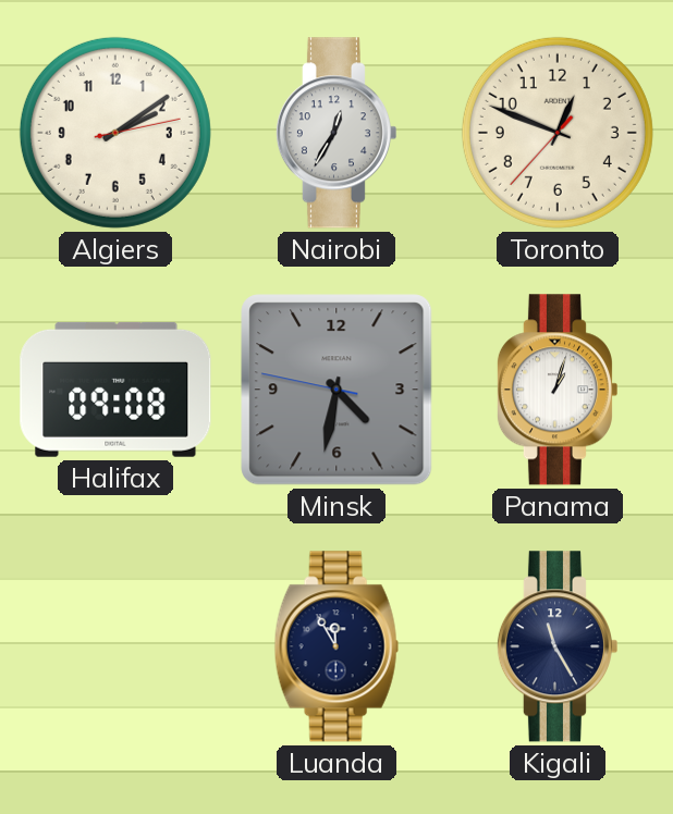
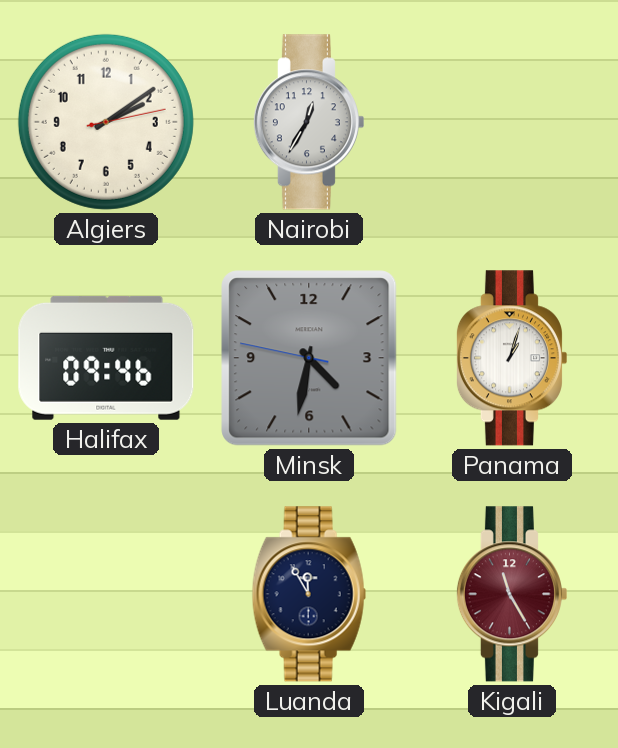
Toronto: 12:48 -> none
Halifax: 09:08 -> 09:46
Kigali dial: navy -> burgundy
